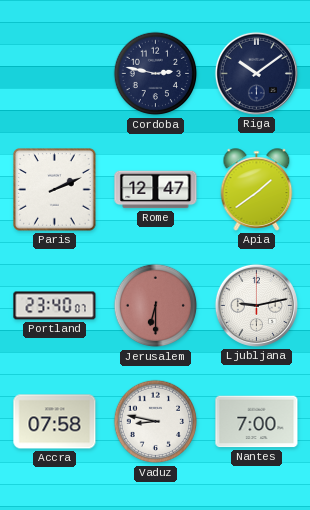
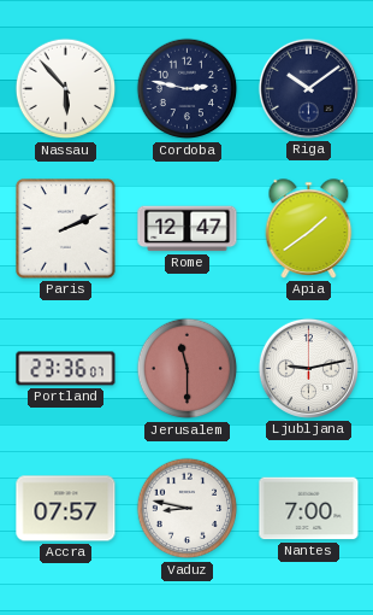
Nassau: none -> 5:53
Portland: 23:40 -> 23:36
Jerusalem: 6:30 -> 11:30
Accra: 07:58 -> 07:57
